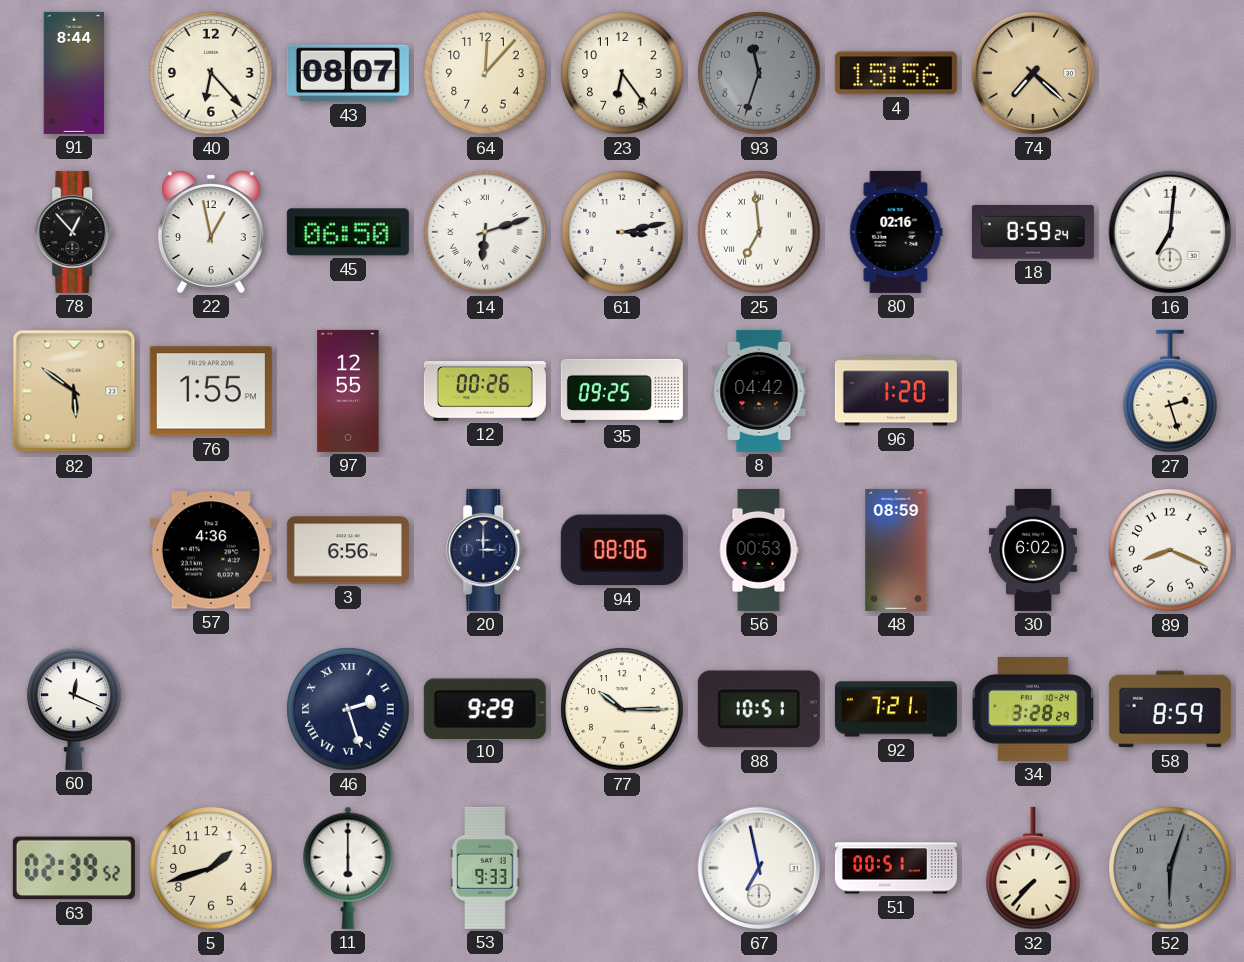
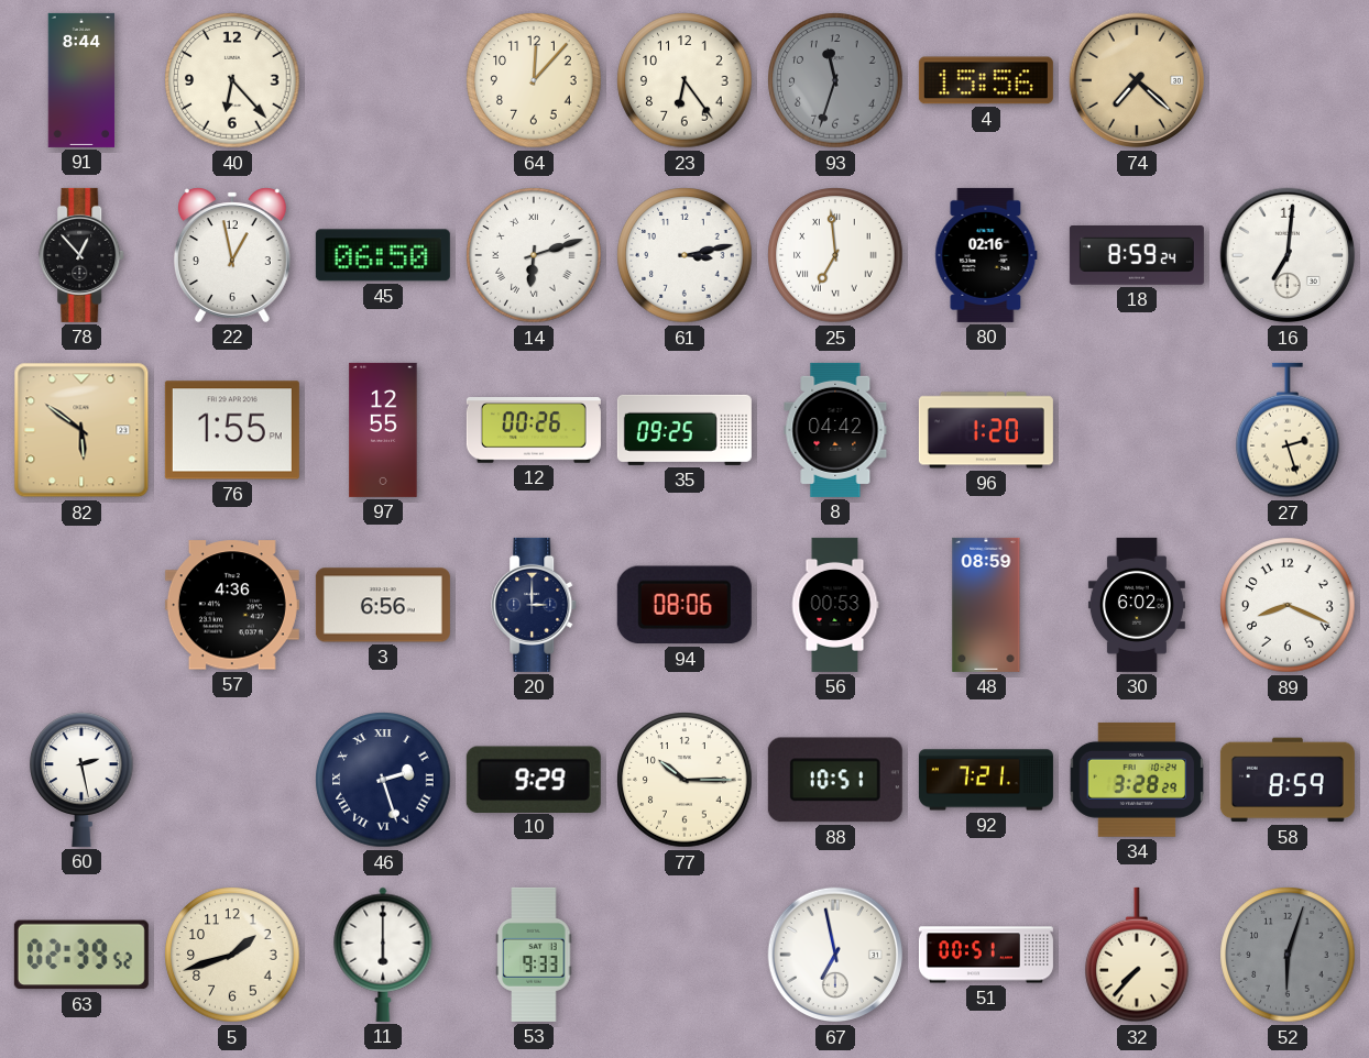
43: 08:07 -> none
60: 12:19 -> 2:28
